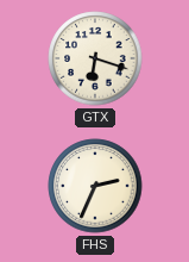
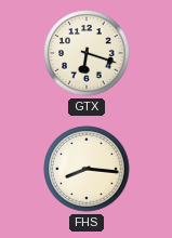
FHS: 2:34 -> 8:16
